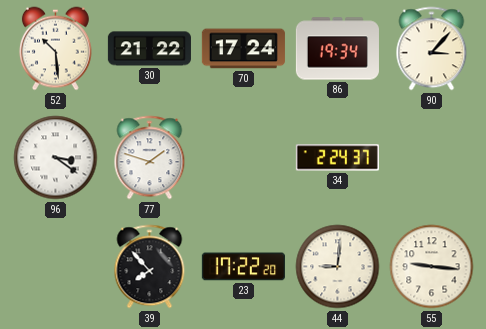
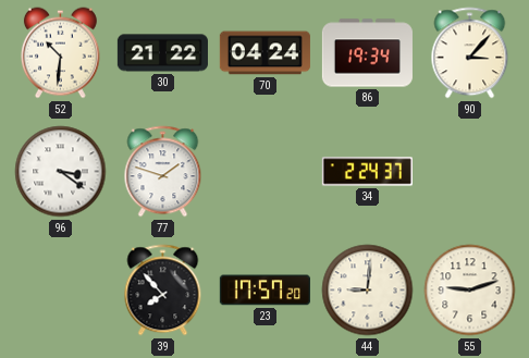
52: 10:29 -> 10:31
70: 17:24 -> 04:24
23: 17:22 -> 17:57
55: 9:16 -> 9:12
